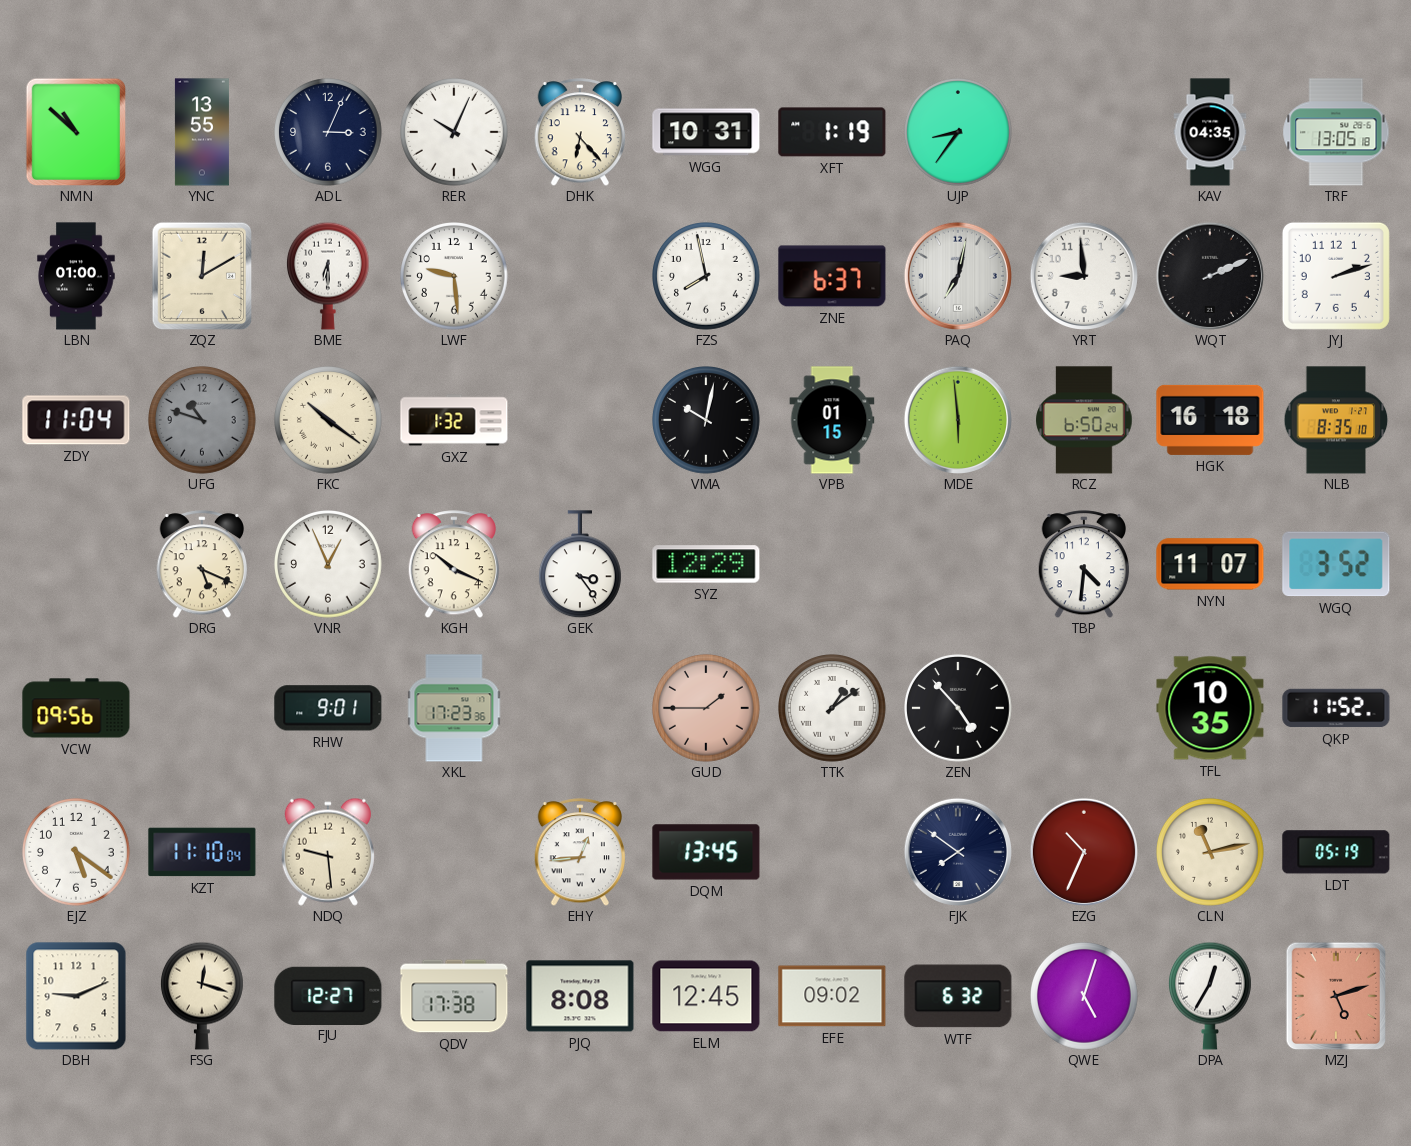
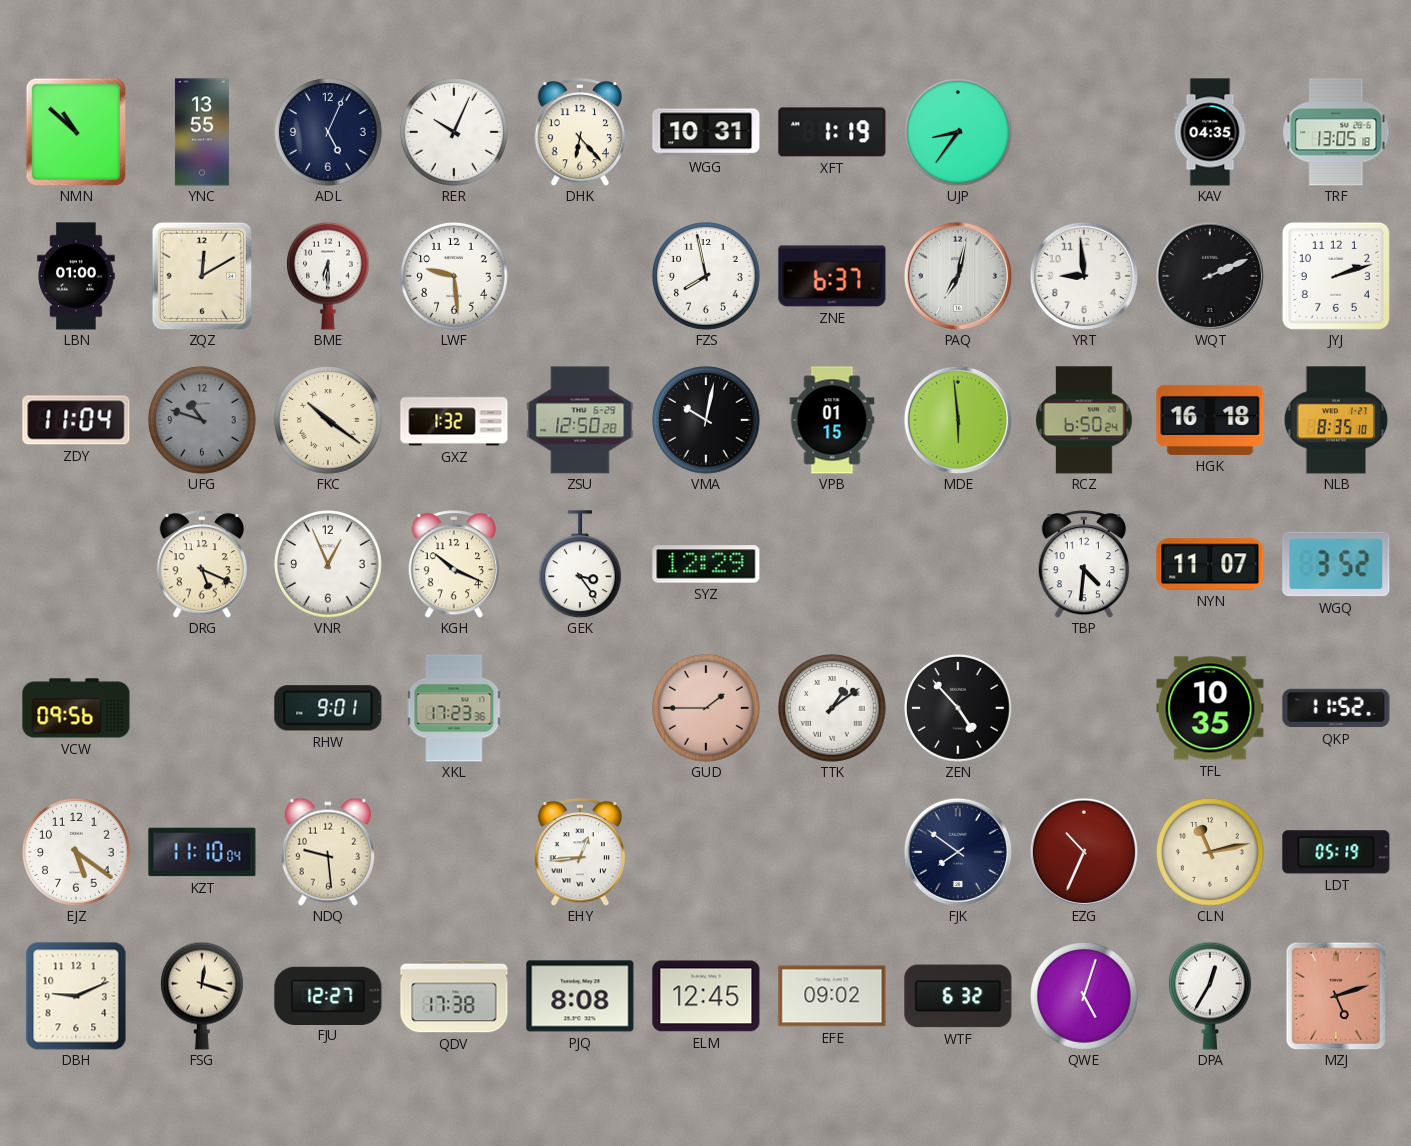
ADL: 3:04 -> 5:04
ZSU: none -> 12:50
DQM: 13:45 -> none
